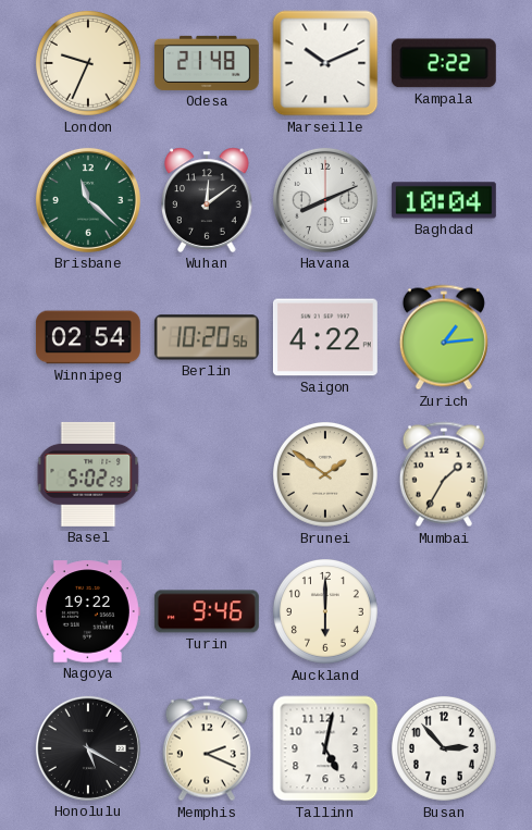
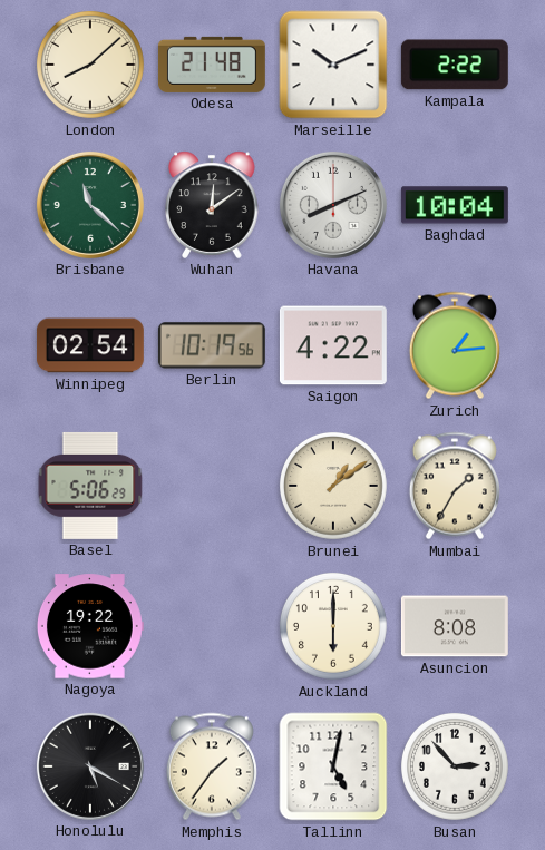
London: 9:34 -> 8:08
Berlin: 10:20 -> 10:19
Basel: 5:02 -> 5:06
Brunei: 1:51 -> 1:09
Turin: 9:46 -> none
Asuncion: none -> 8:08
Memphis: 2:19 -> 1:36
